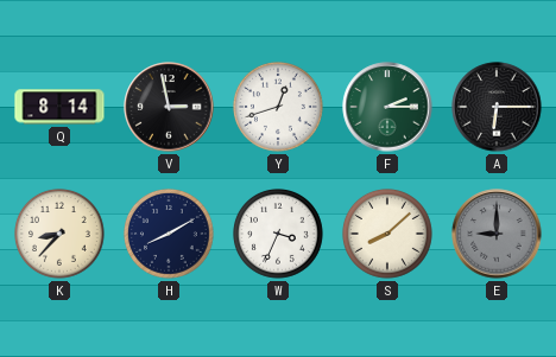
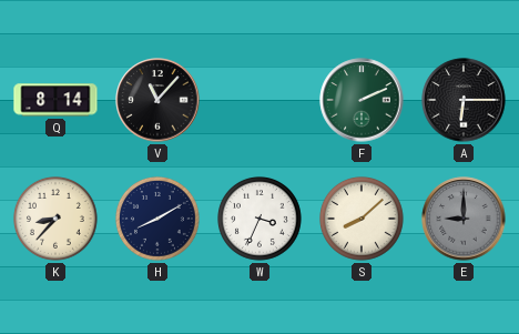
V: 2:58 -> 11:07
Y: 12:42 -> none
F: 2:15 -> 2:11
